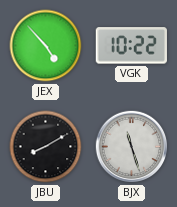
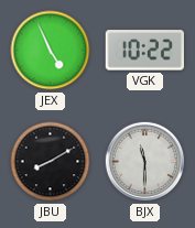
JEX: 4:53 -> 4:56
BJX: 11:27 -> 11:30
